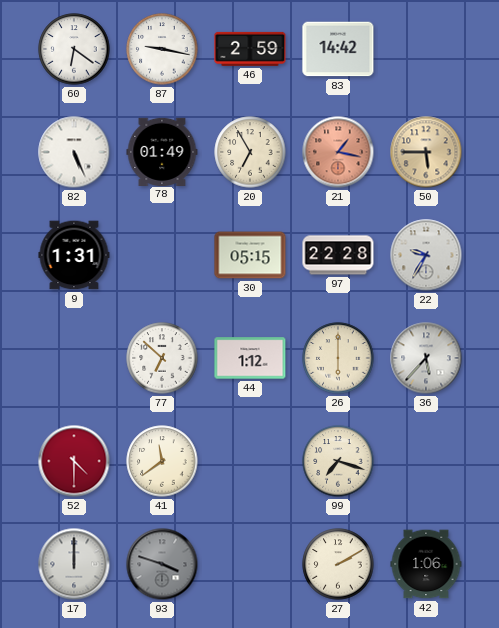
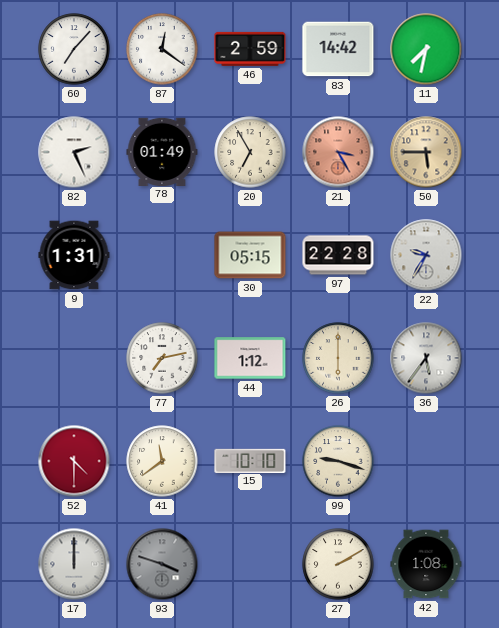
60: 6:21 -> 7:07
87: 9:17 -> 12:21
11: none -> 7:32
82: 5:26 -> 2:26
21: 1:17 -> 3:25
77: 6:52 -> 7:13
36: 5:37 -> 5:36
15: none -> 10:10
99: 7:18 -> 9:18
42: 1:06 -> 1:08
